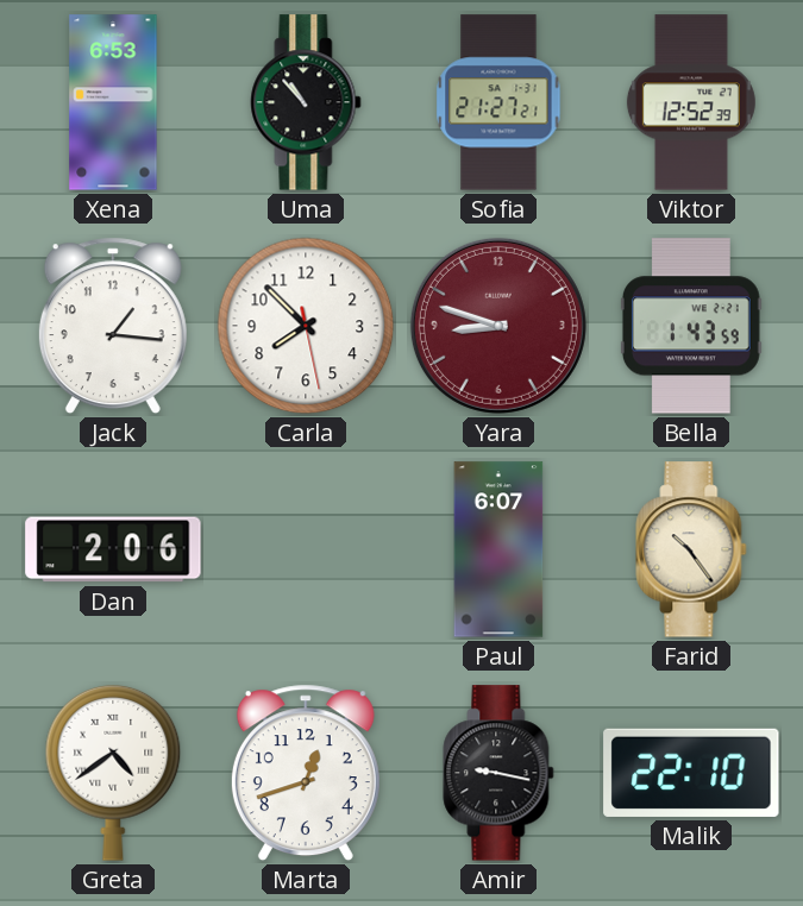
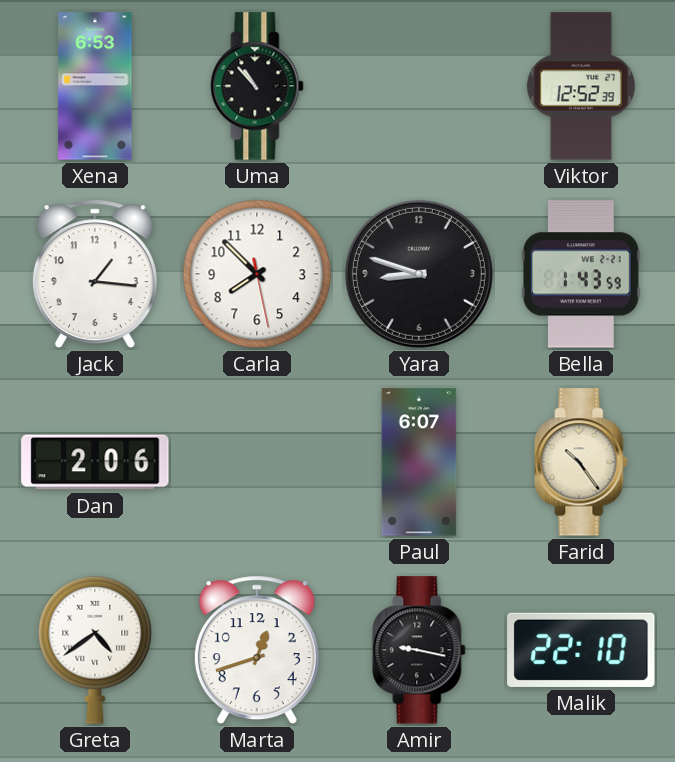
Sofia: 21:27 -> none
Yara dial: burgundy -> black
